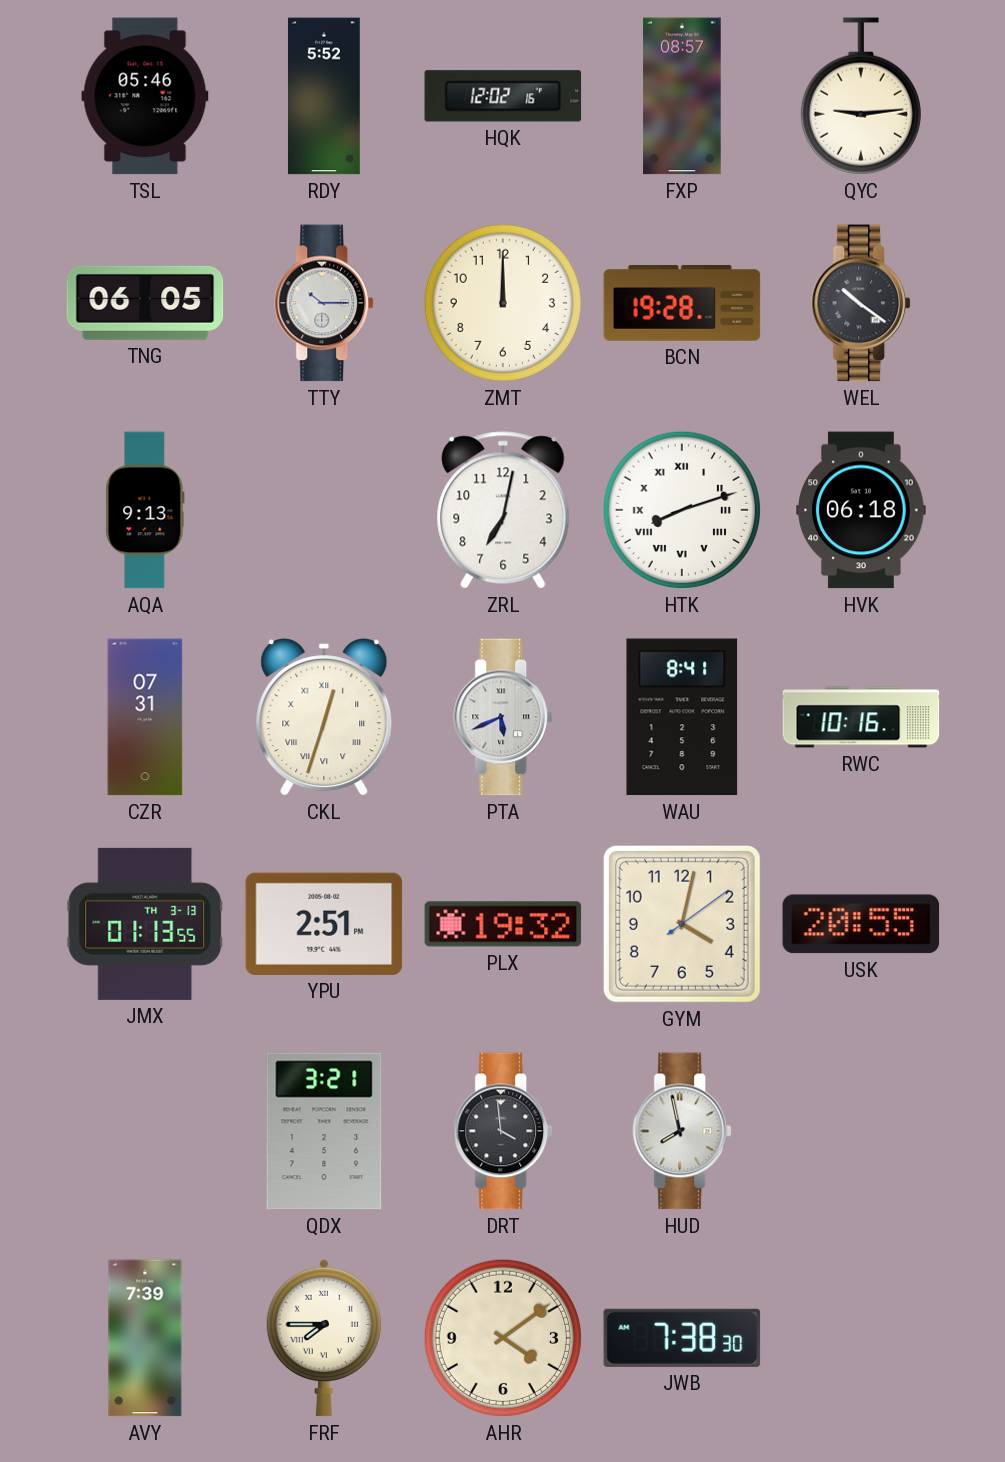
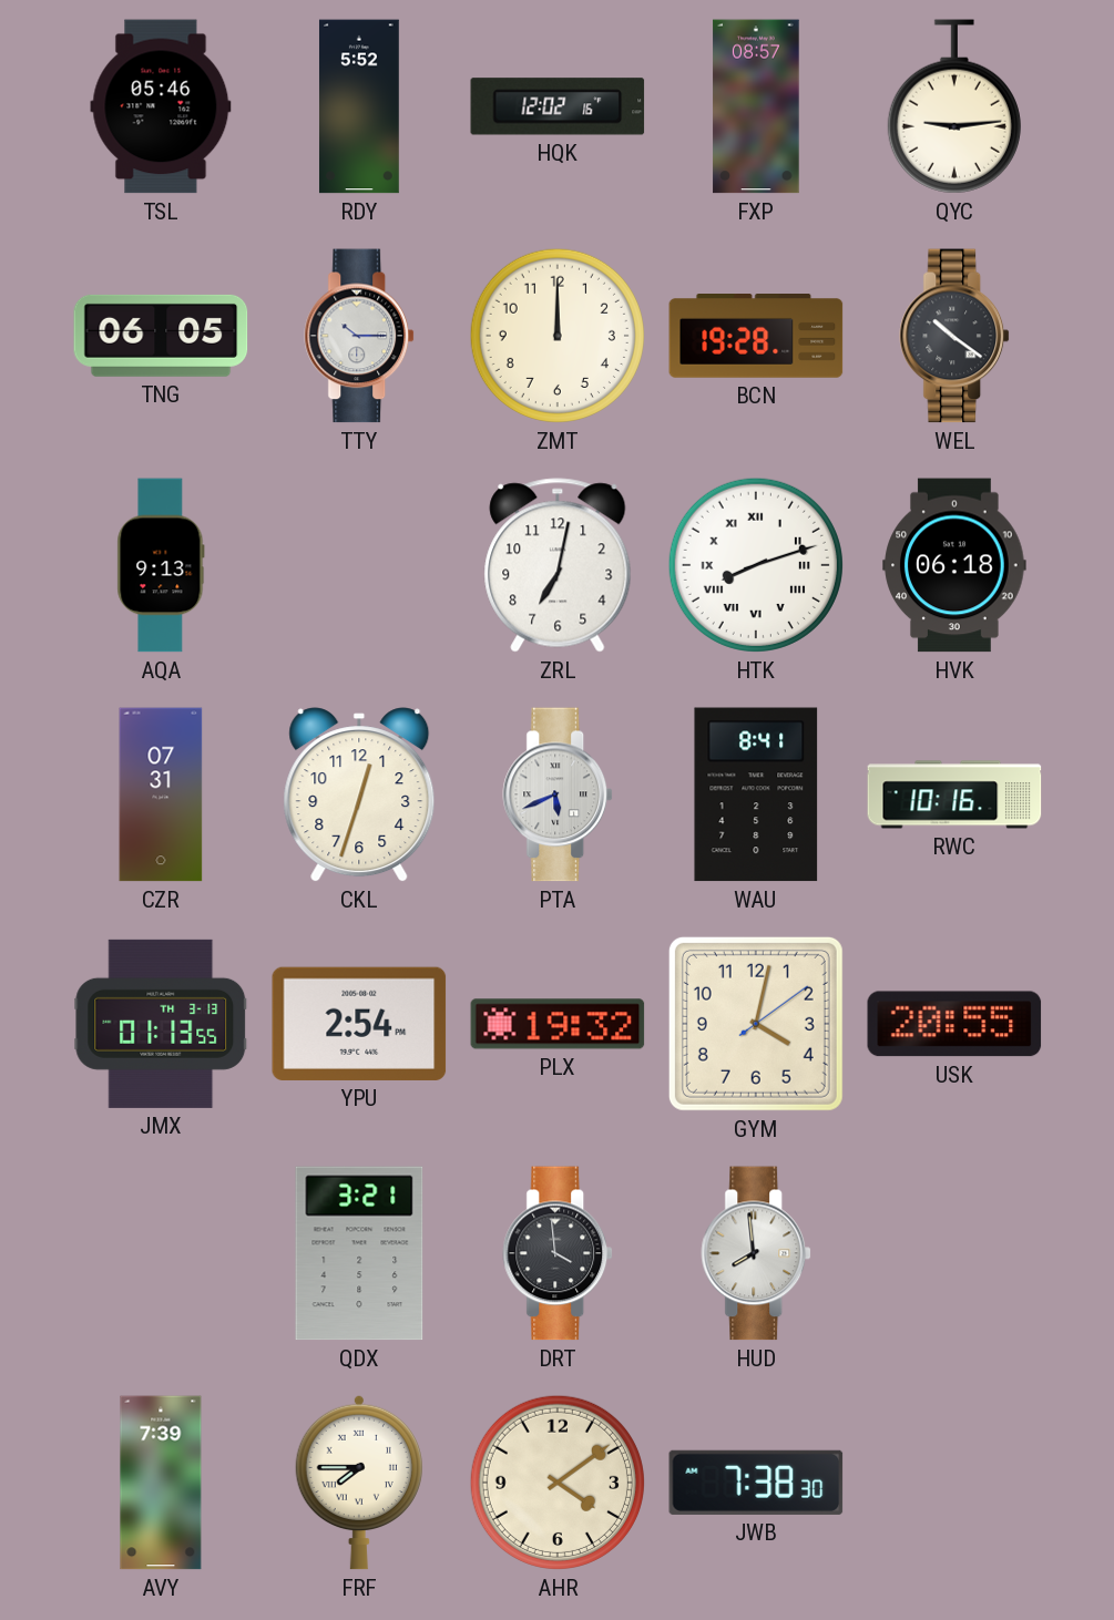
CKL numerals: Roman -> Arabic
YPU: 2:51 -> 2:54
HUD: 7:58 -> 7:59
